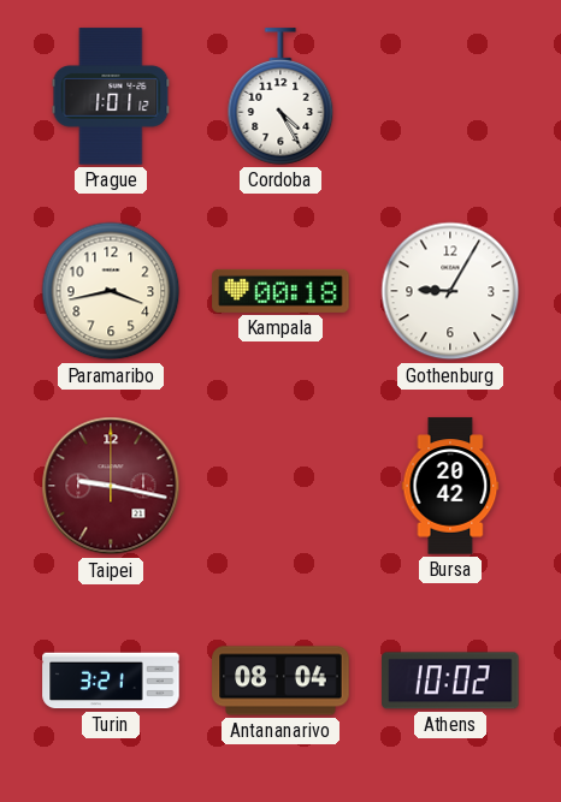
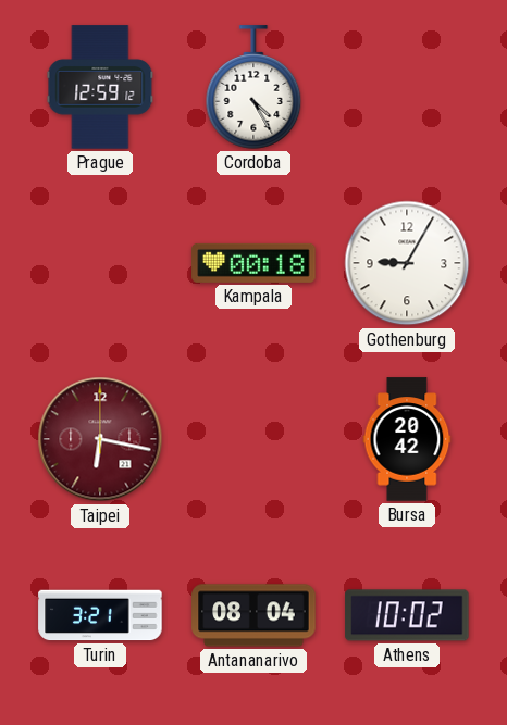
Prague: 1:01 -> 12:59
Paramaribo: 3:43 -> none
Taipei: 9:17 -> 6:17
